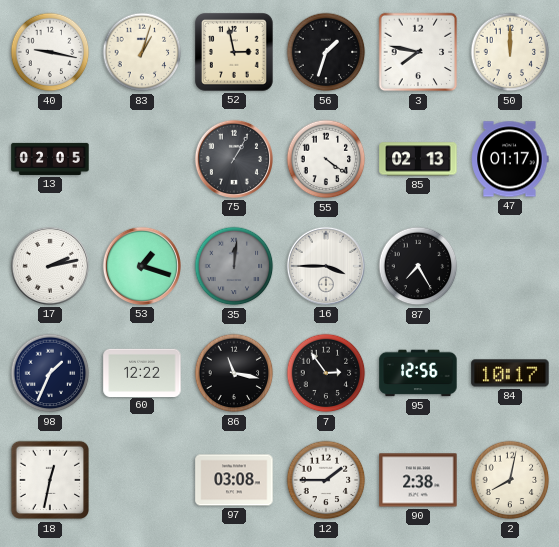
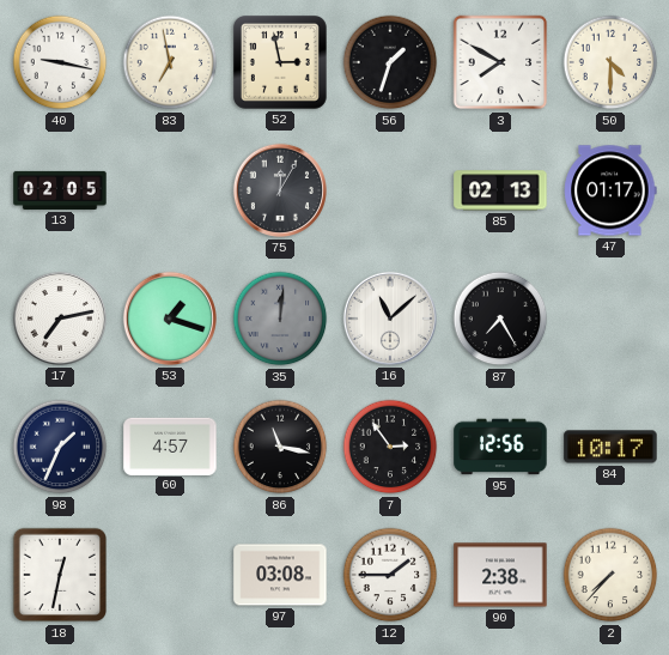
83: 1:03 -> 6:58
3: 7:47 -> 7:50
50: 12:00 -> 4:30
75: 1:05 -> 12:05
55: 4:21 -> none
17: 2:13 -> 7:13
16: 3:45 -> 11:08
60: 12:22 -> 4:57
2: 8:02 -> 7:37
